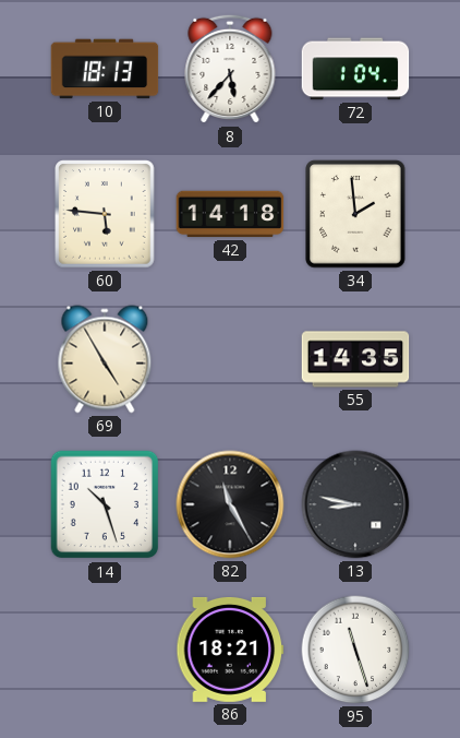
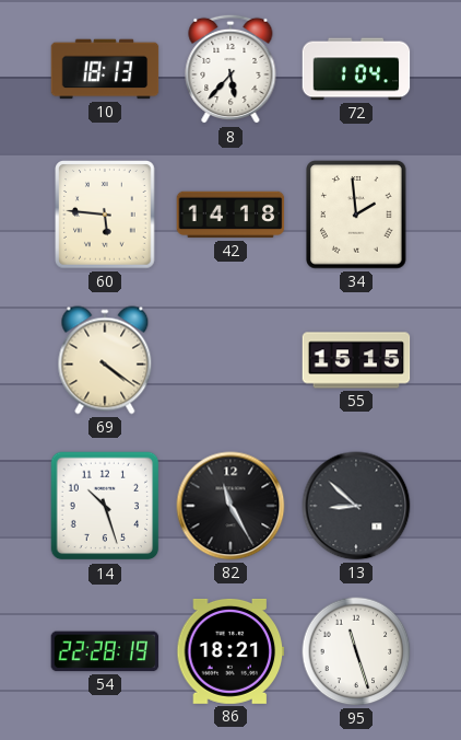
69: 4:55 -> 4:21
55: 14:35 -> 15:15
13: 8:47 -> 8:52
54: none -> 22:28
